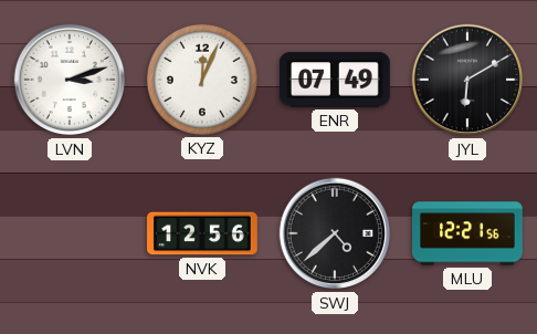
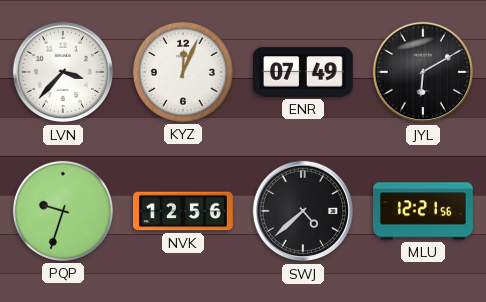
LVN: 3:12 -> 3:37
PQP: none -> 9:33
